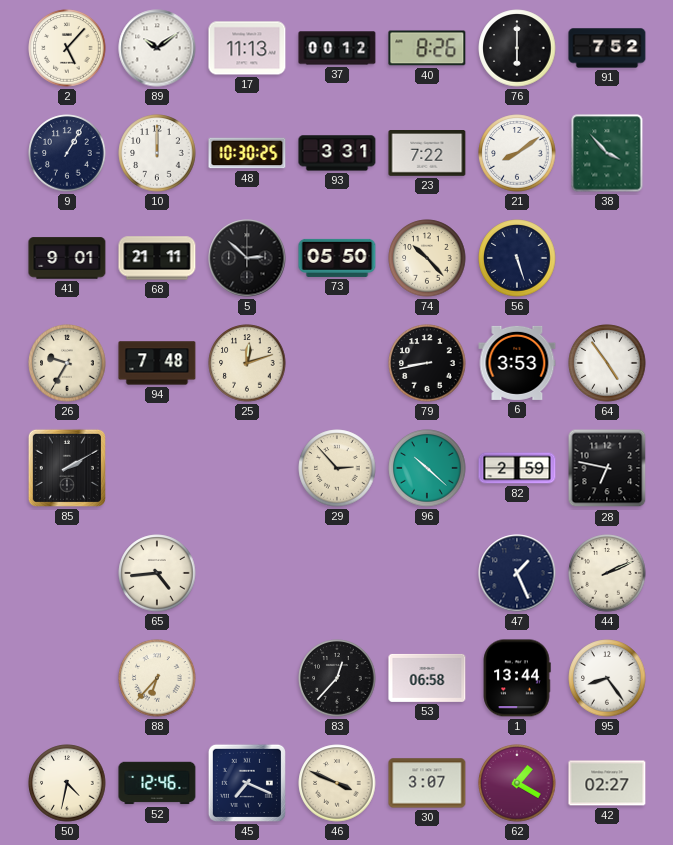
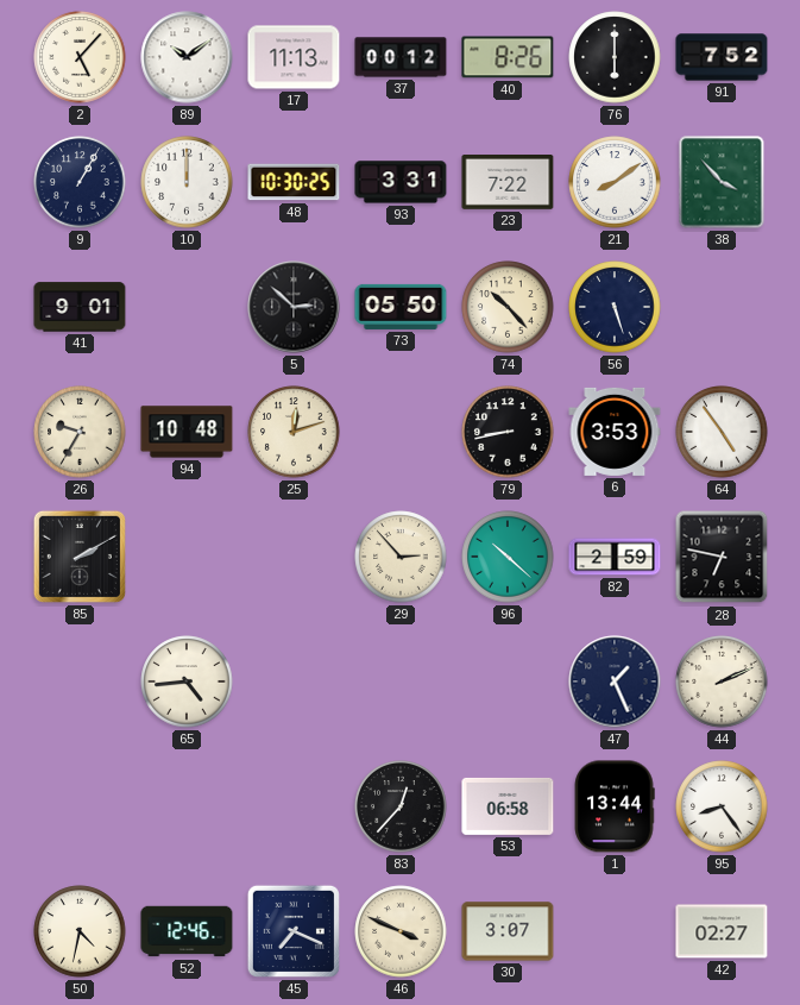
68: 21:11 -> none
94: 7:48 -> 10:48
88: 6:37 -> none
62: 1:20 -> none
